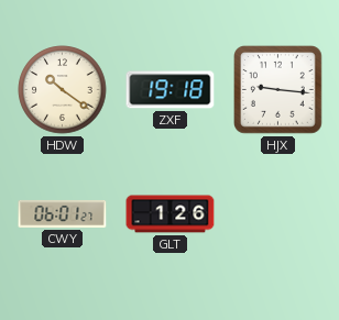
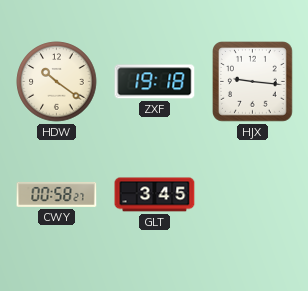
CWY: 06:01 -> 00:58
GLT: 1:26 -> 3:45
